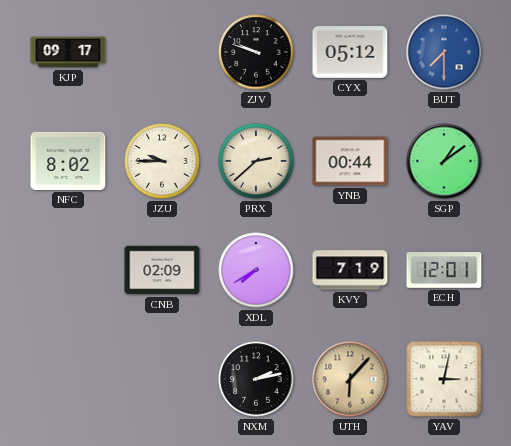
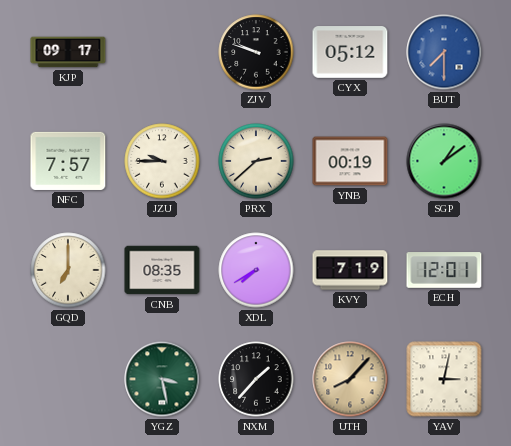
NFC: 8:02 -> 7:57
YNB: 00:44 -> 00:19
GQD: none -> 7:00
CNB: 02:09 -> 08:35
YGZ: none -> 3:28
NXM: 2:13 -> 1:37
UTH: 6:07 -> 8:07
